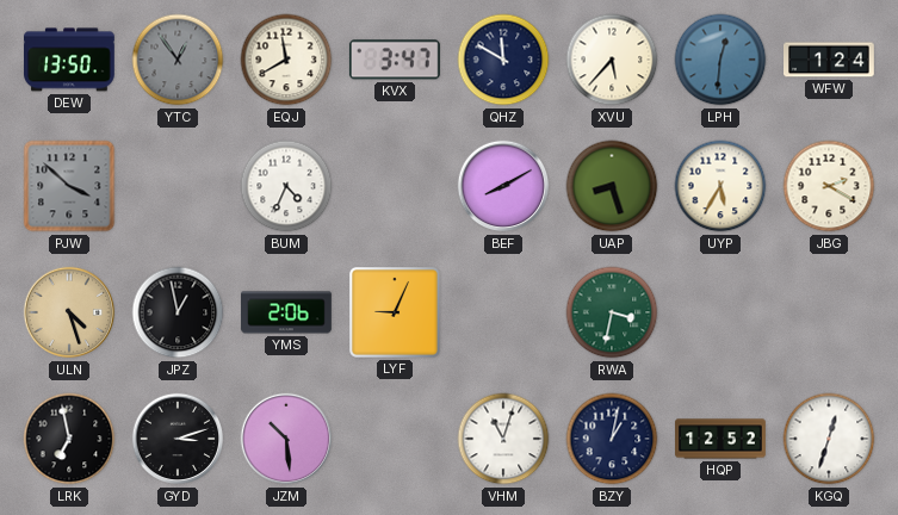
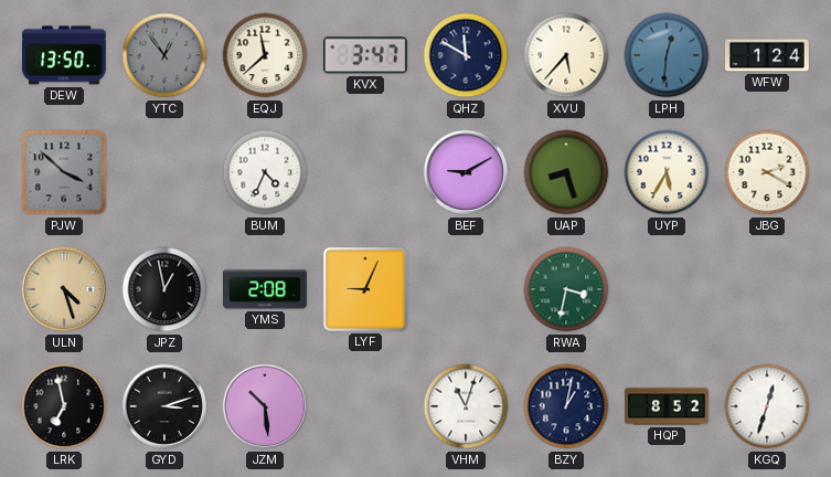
EQJ: 11:40 -> 11:38
BEF: 8:10 -> 9:10
YMS: 2:06 -> 2:08
HQP: 12:52 -> 8:52
